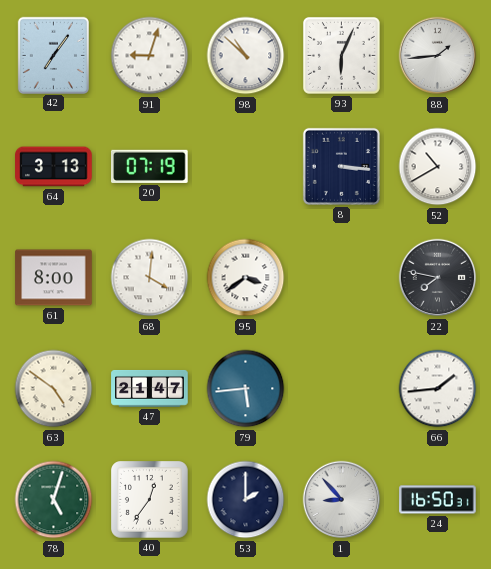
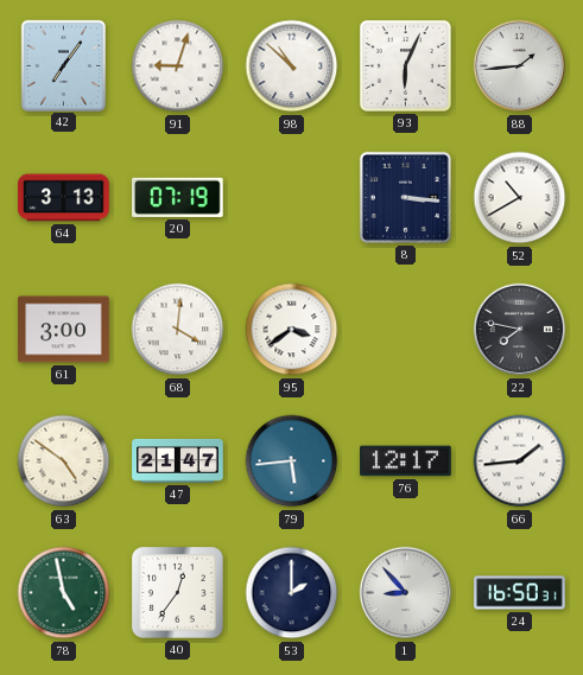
61: 8:00 -> 3:00
76: none -> 12:17
78: 5:03 -> 4:58
